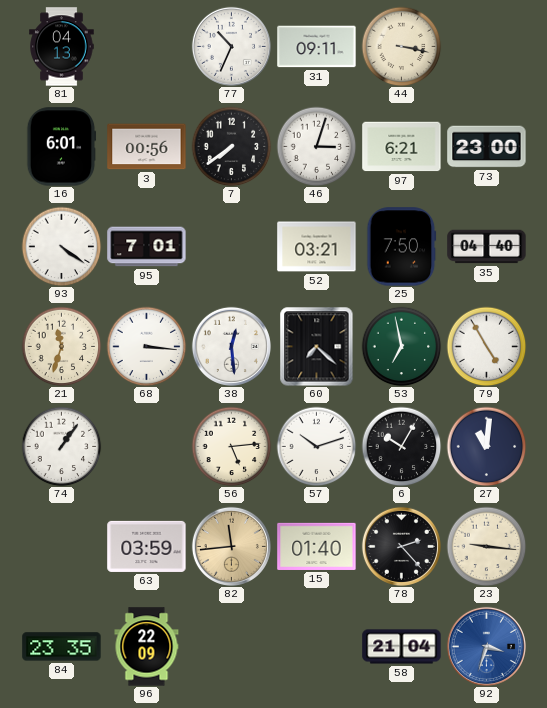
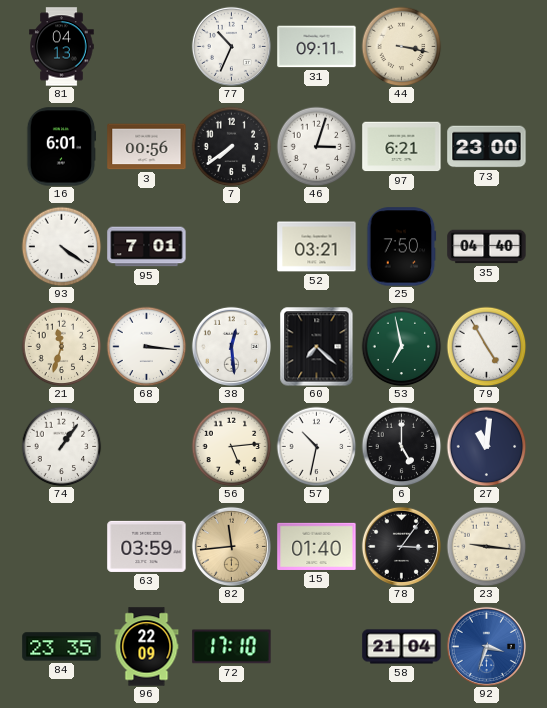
57: 10:12 -> 10:32
6: 10:05 -> 5:00
78: 2:23 -> 3:06
72: none -> 17:10
